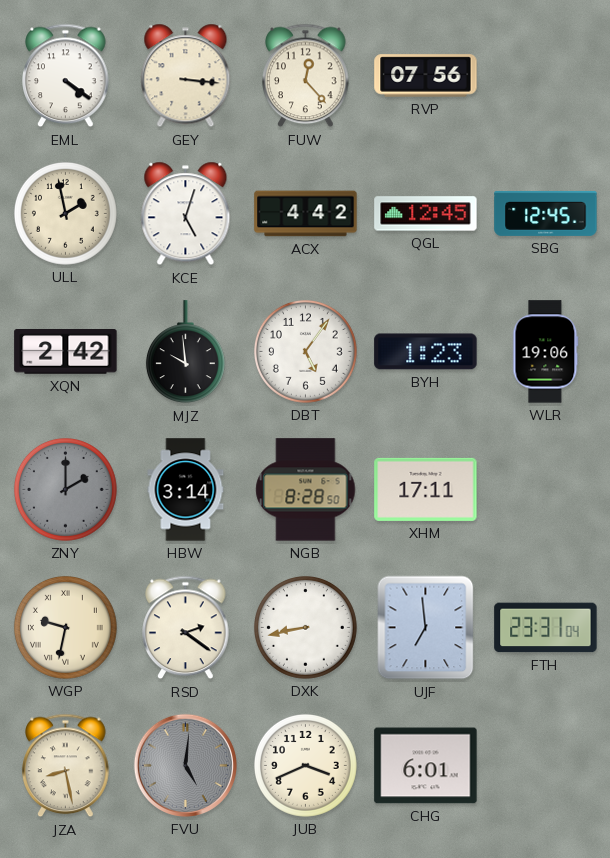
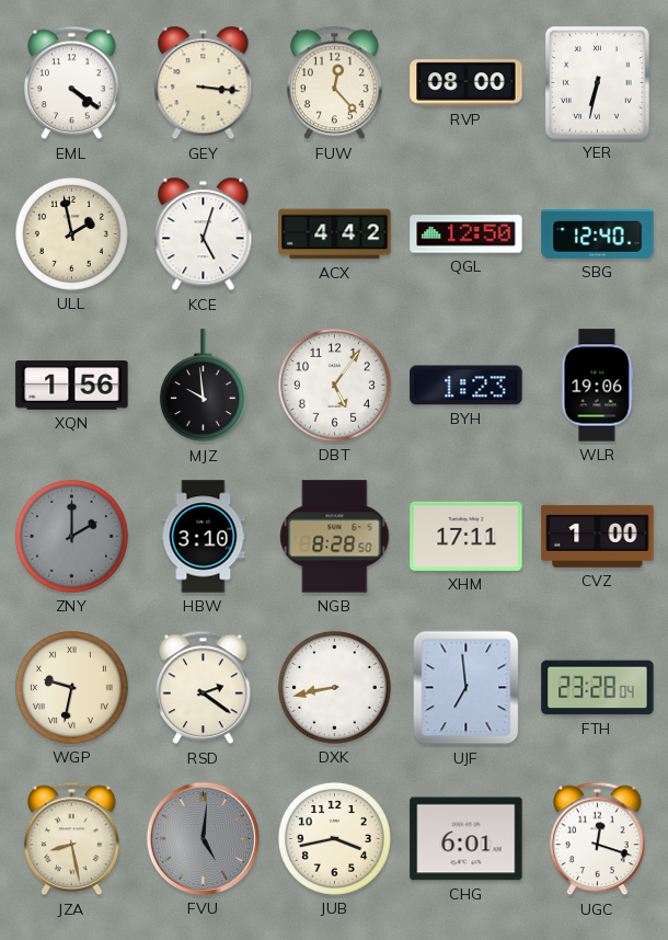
RVP: 07:56 -> 08:00
YER: none -> 6:32
QGL: 12:45 -> 12:50
SBG: 12:45 -> 12:40
XQN: 2:42 -> 1:56
HBW: 3:14 -> 3:10
CVZ: none -> 1:00
FTH: 23:31 -> 23:28
JUB: 3:41 -> 3:43
UGC: none -> 12:18
